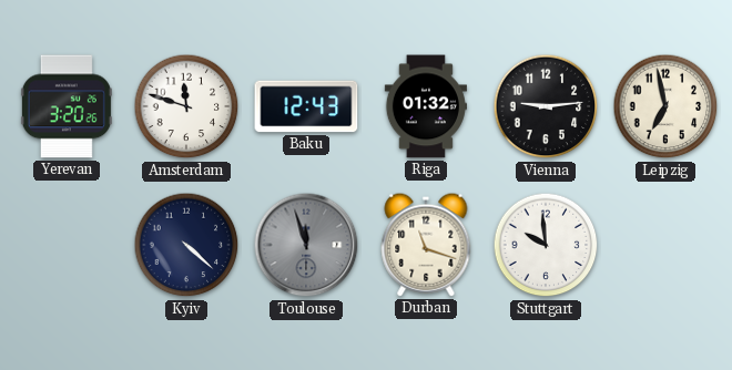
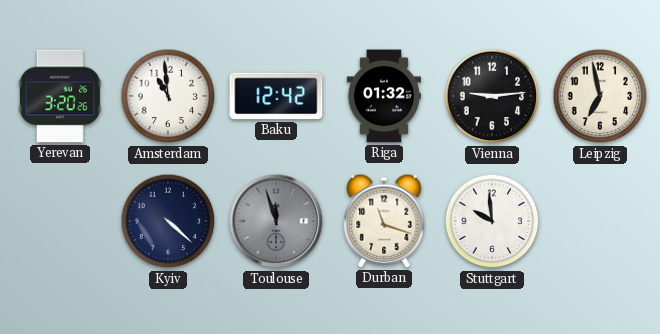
Amsterdam: 11:48 -> 10:59
Baku: 12:43 -> 12:42
